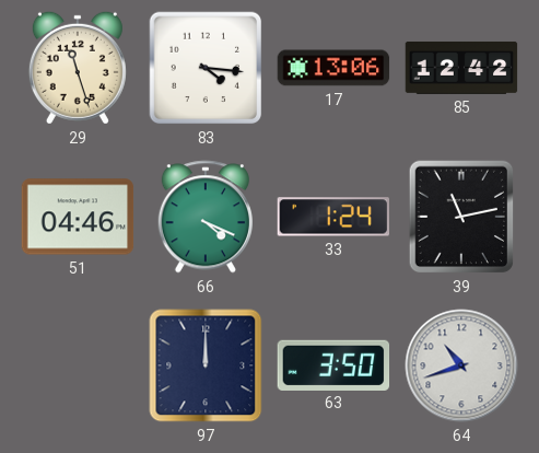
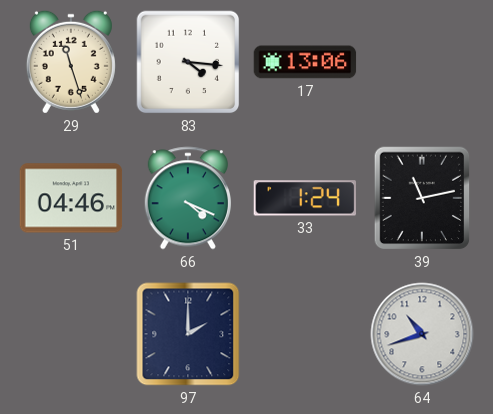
85: 12:42 -> none
97: 12:00 -> 2:00
63: 3:50 -> none
